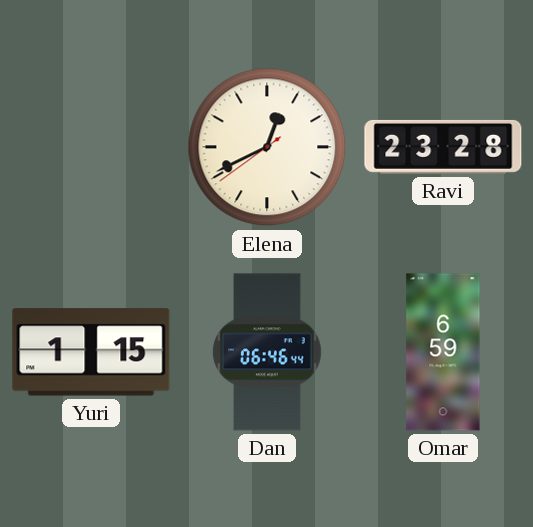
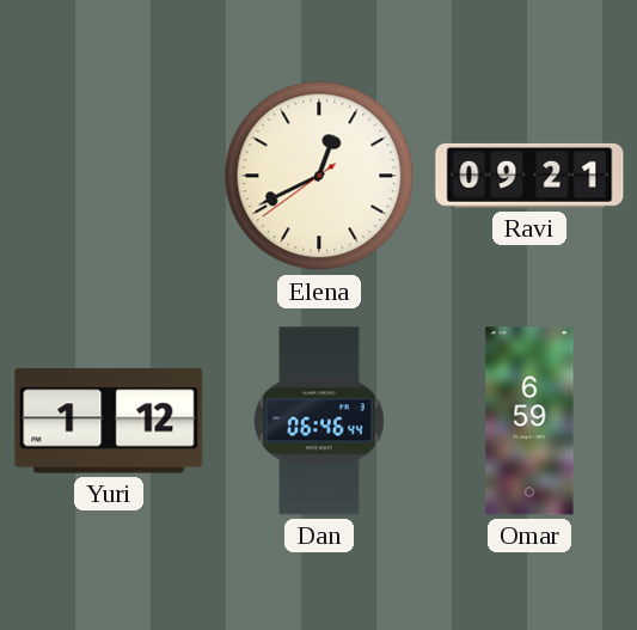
Ravi: 23:28 -> 09:21
Yuri: 1:15 -> 1:12
